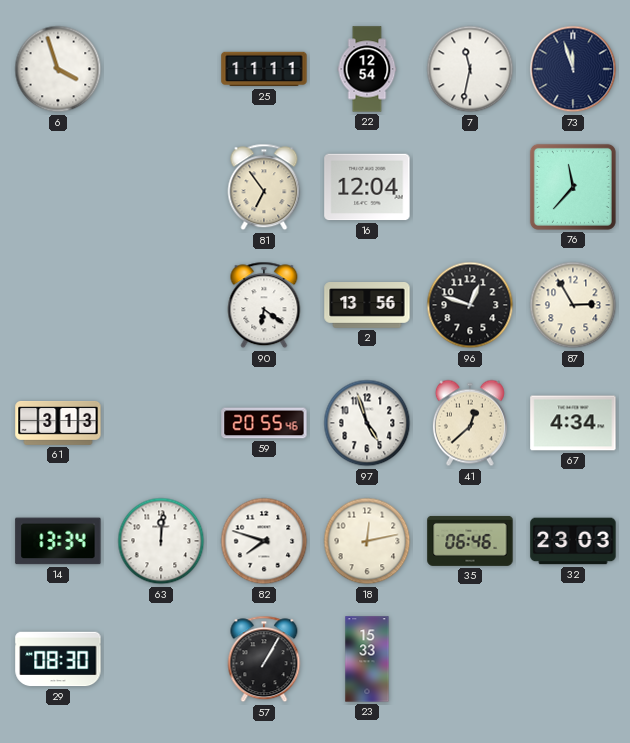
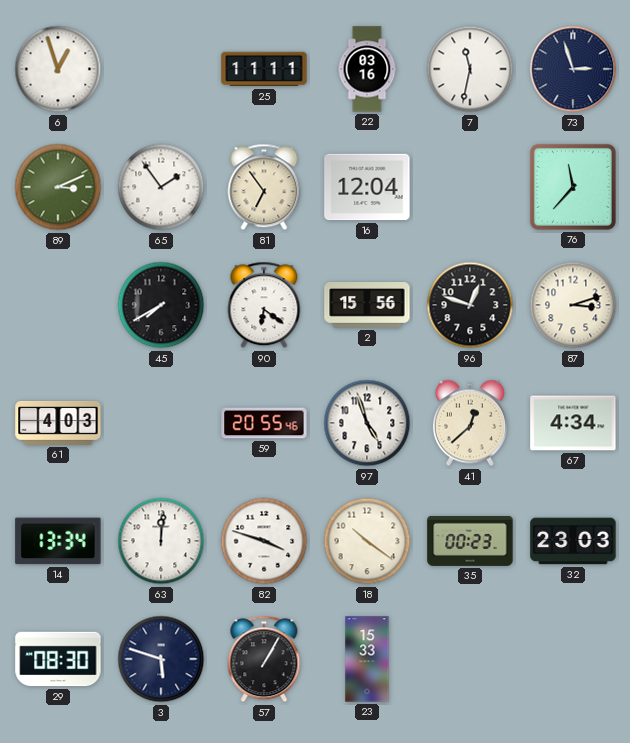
6: 3:57 -> 12:57
22: 12:54 -> 03:16
73: 11:57 -> 2:57
89: none -> 3:11
65: none -> 1:54
45: none -> 7:40
2: 13:56 -> 15:56
87: 2:55 -> 3:12
61: 3:13 -> 4:03
82: 7:48 -> 3:48
18: 12:13 -> 10:21
35: 06:46 -> 00:23
3: none -> 5:48
